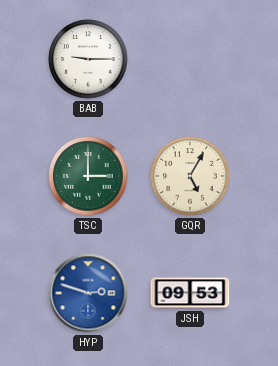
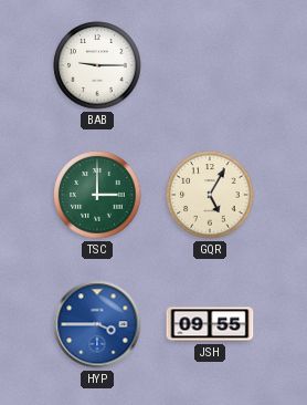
HYP: 2:48 -> 3:45
JSH: 09:53 -> 09:55
